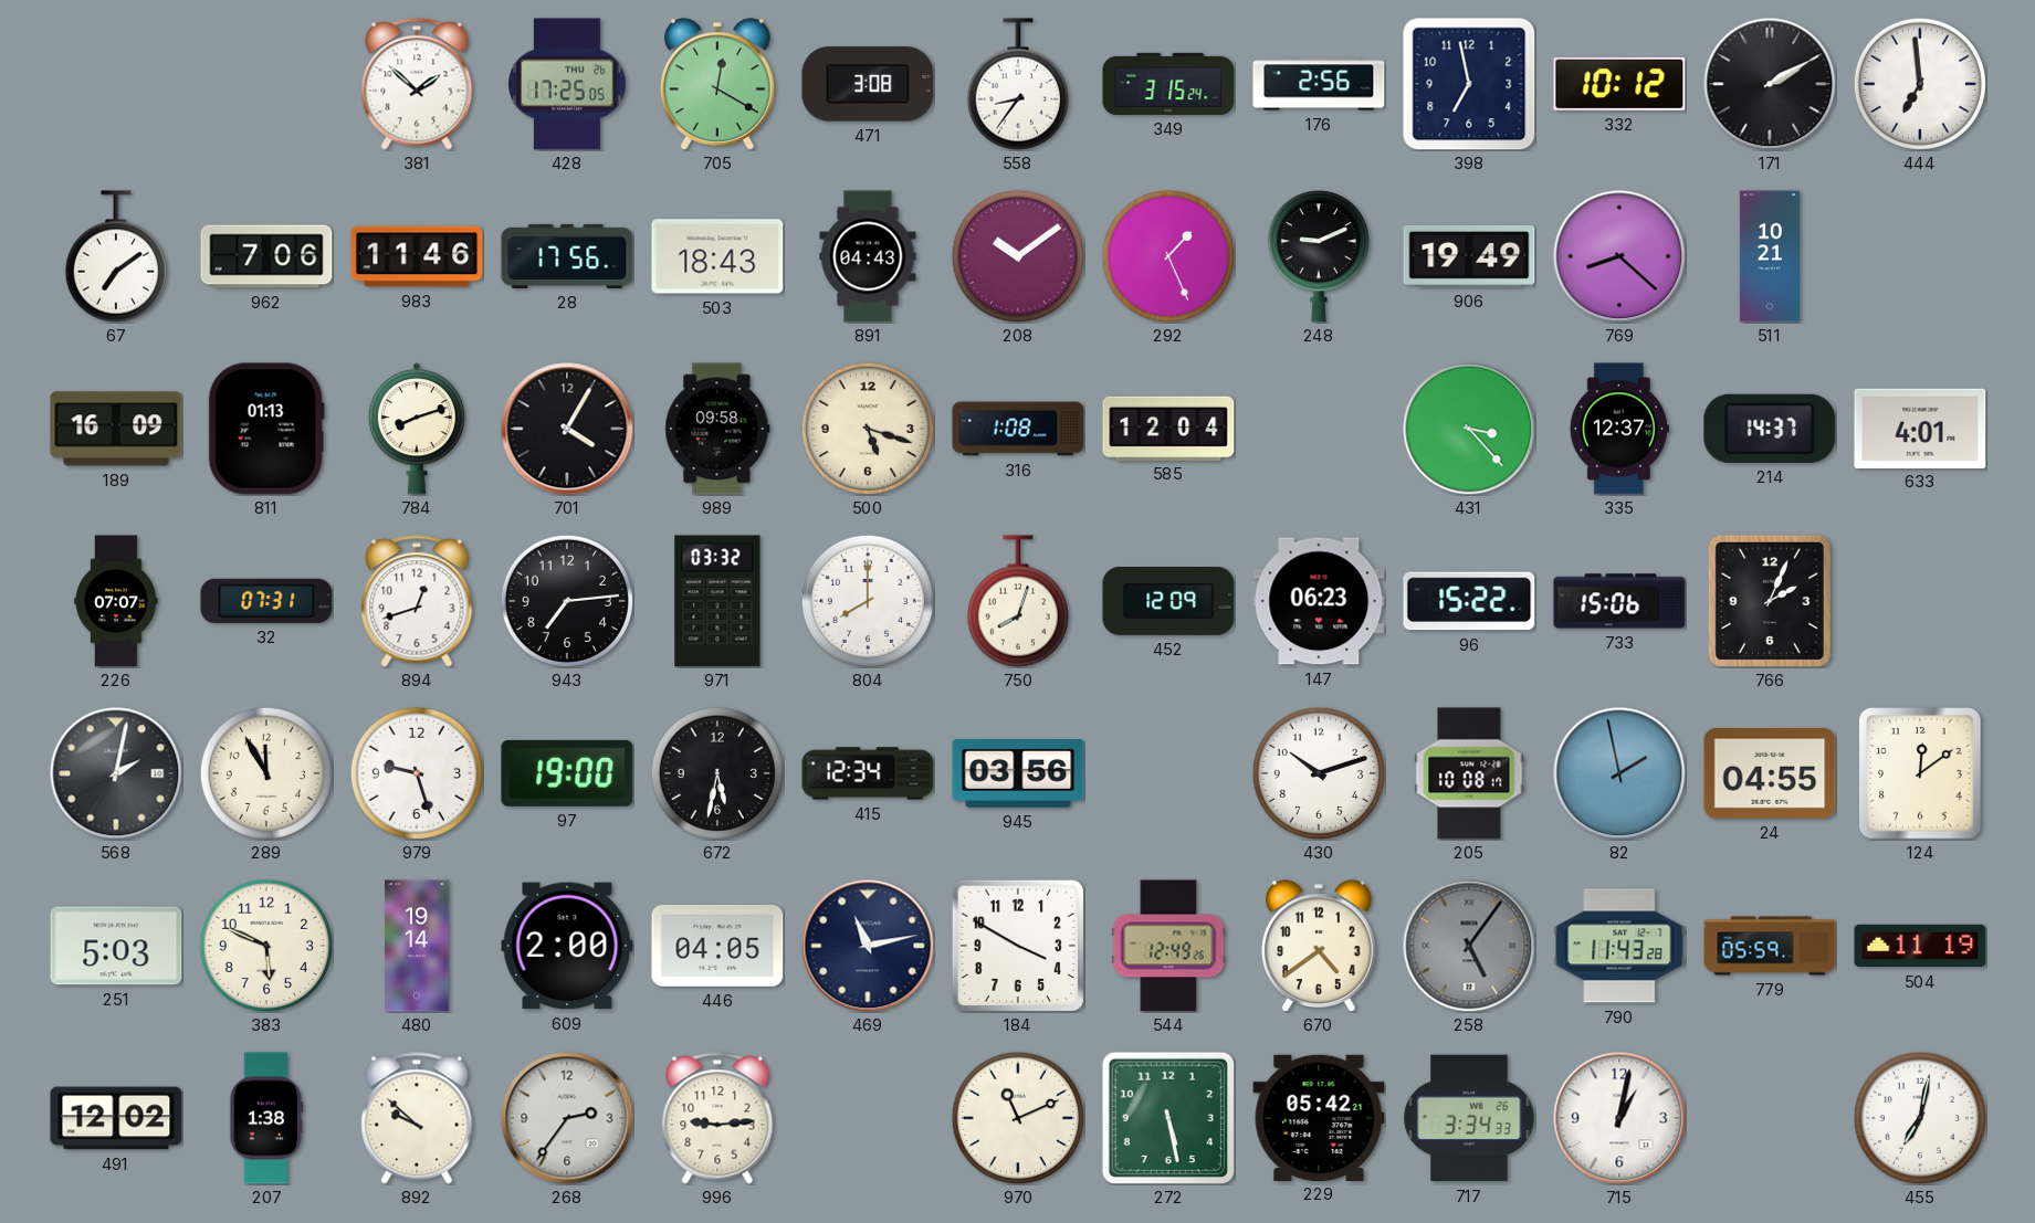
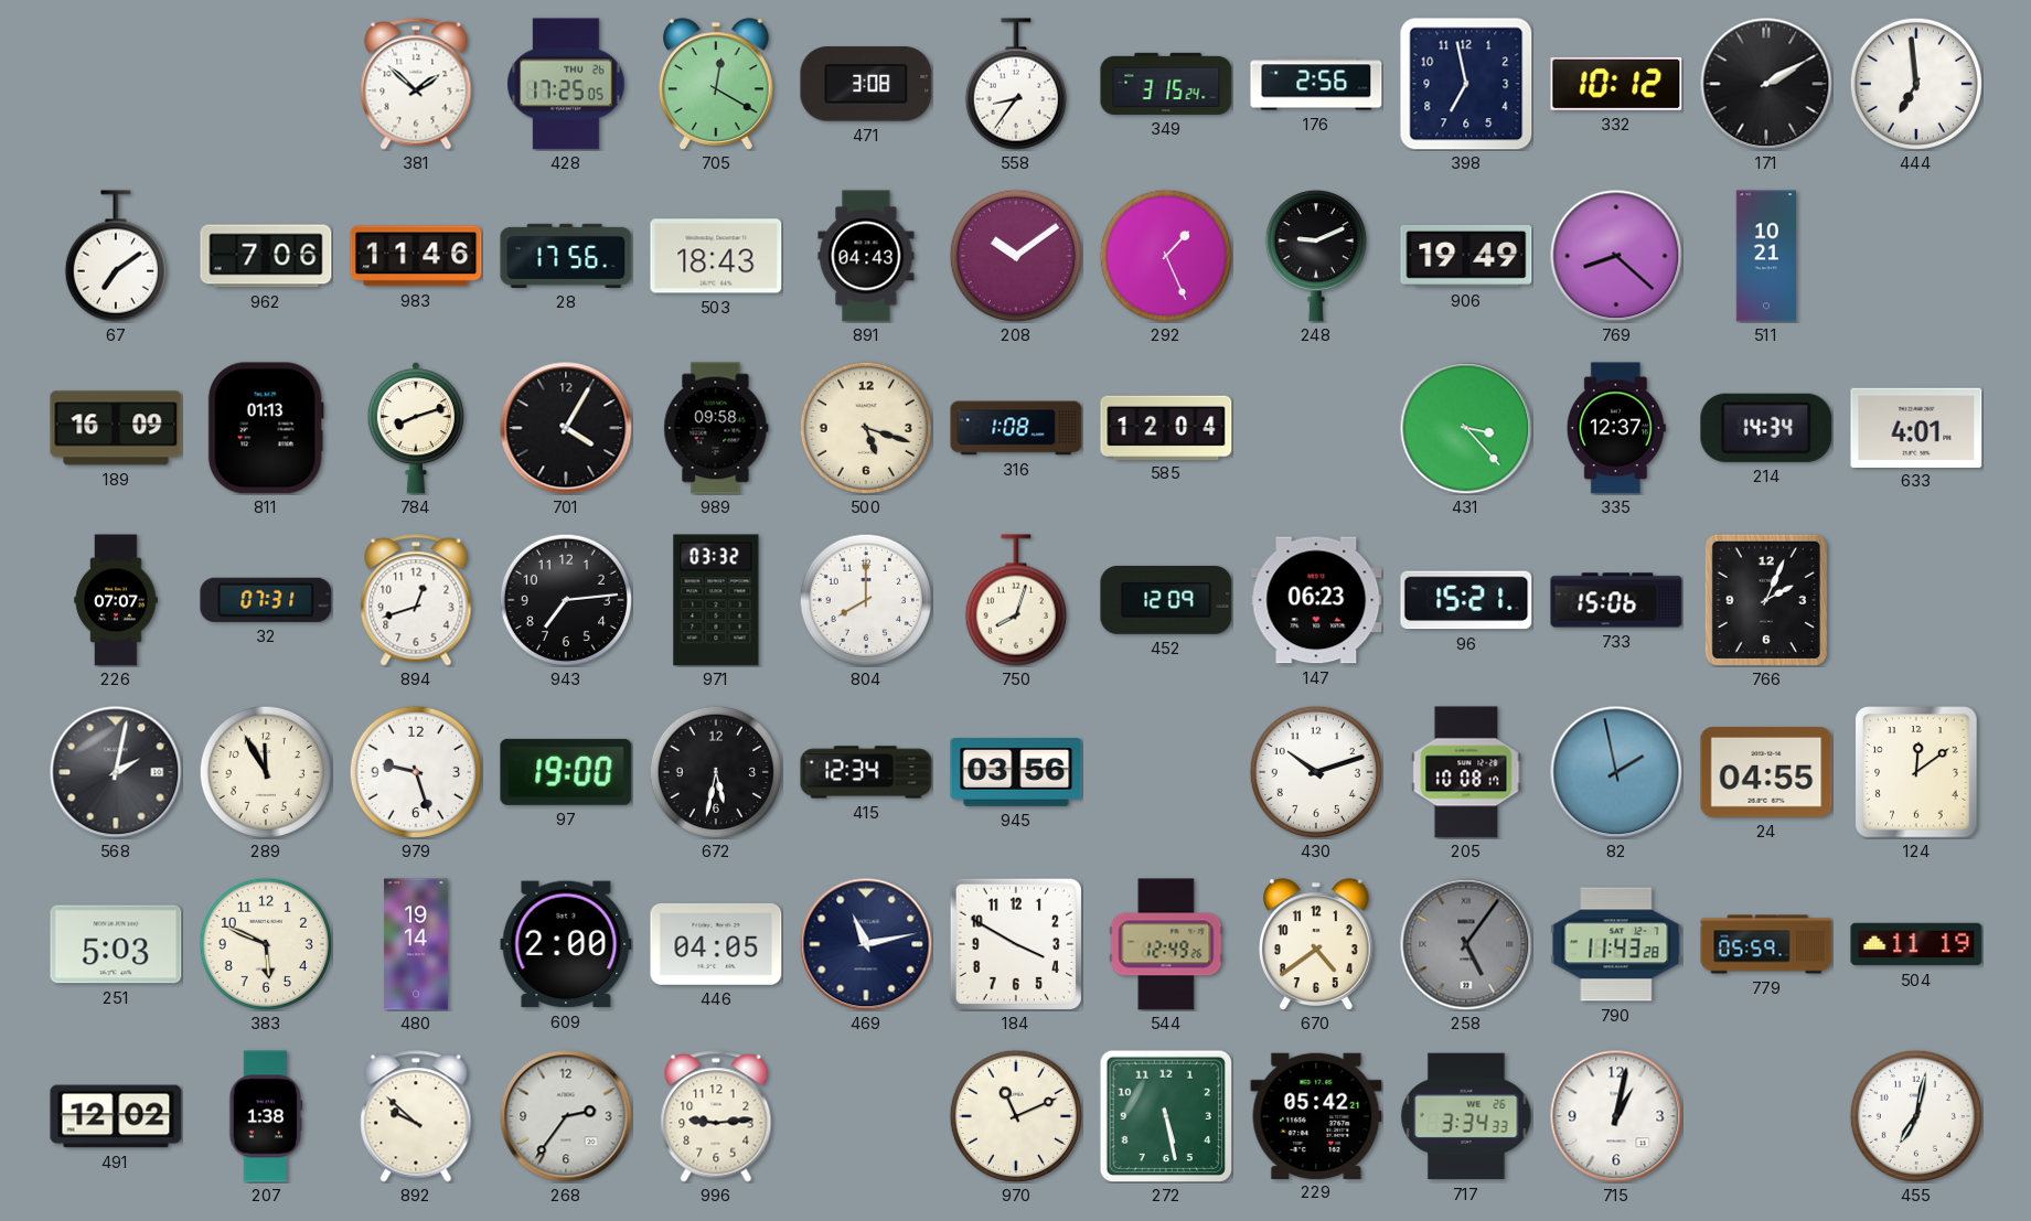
214: 14:37 -> 14:34
96: 15:22 -> 15:21
